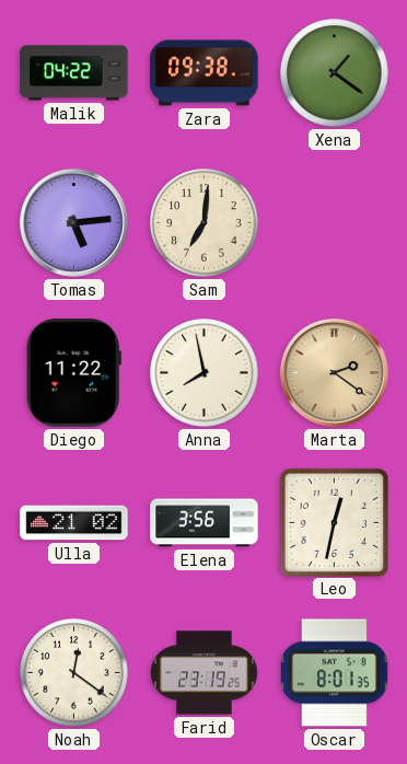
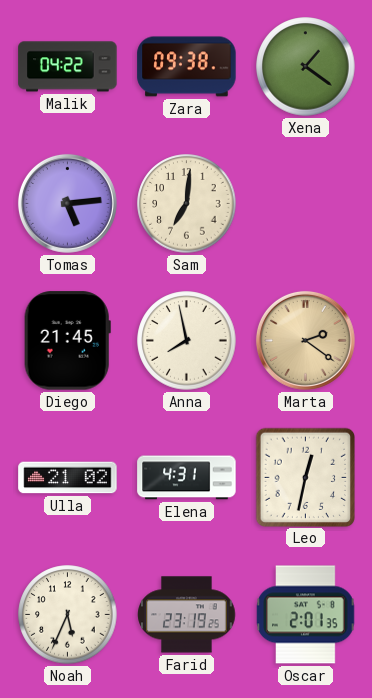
Diego: 11:22 -> 21:45
Elena: 3:56 -> 4:31
Noah: 12:21 -> 5:34
Oscar: 8:01 -> 2:01
